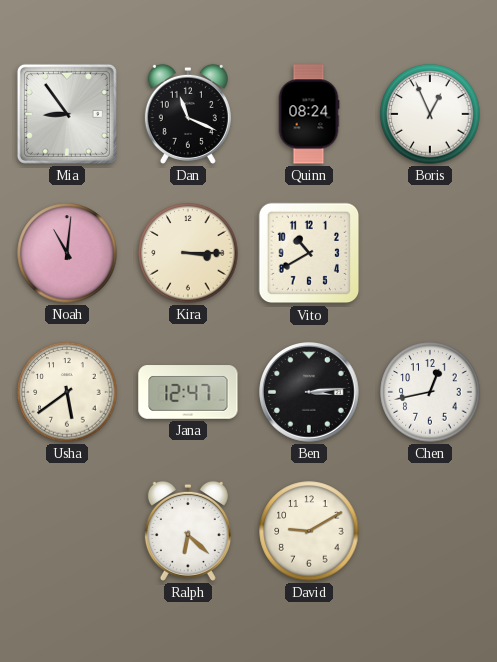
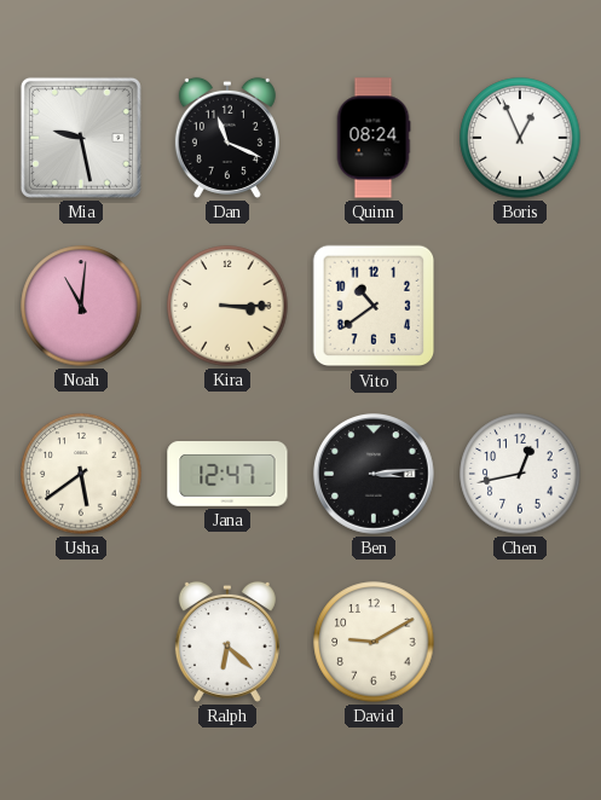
Mia: 8:54 -> 9:28
Vito: 10:40 -> 10:39
